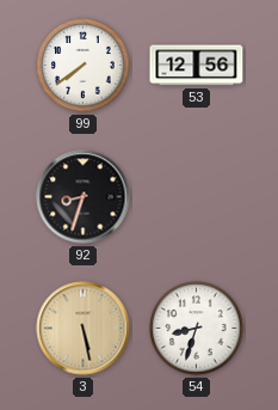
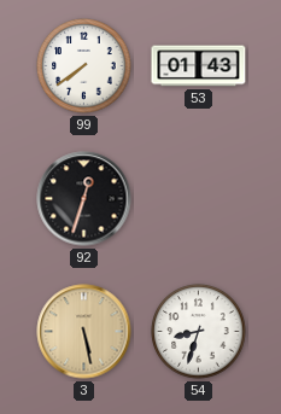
53: 12:56 -> 01:43
92: 8:33 -> 12:33
